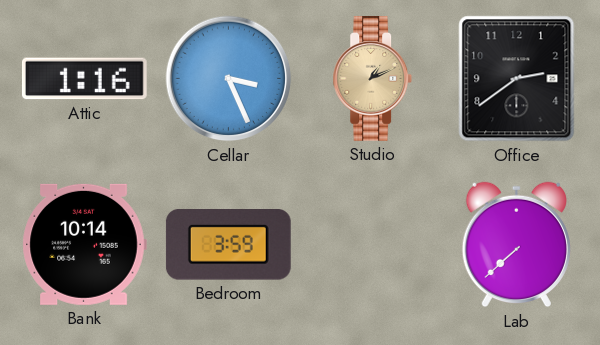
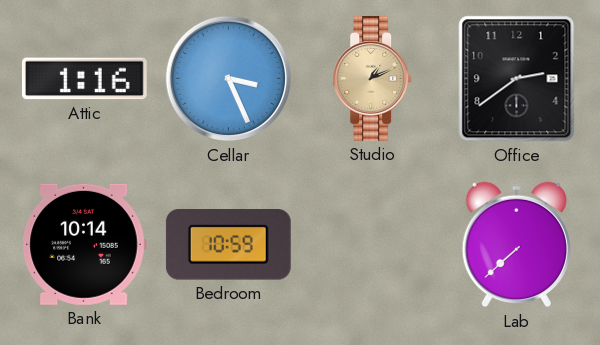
Bedroom: 3:59 -> 10:59
